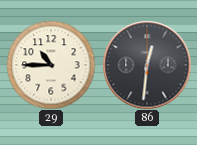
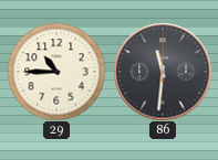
86: 12:31 -> 11:31
